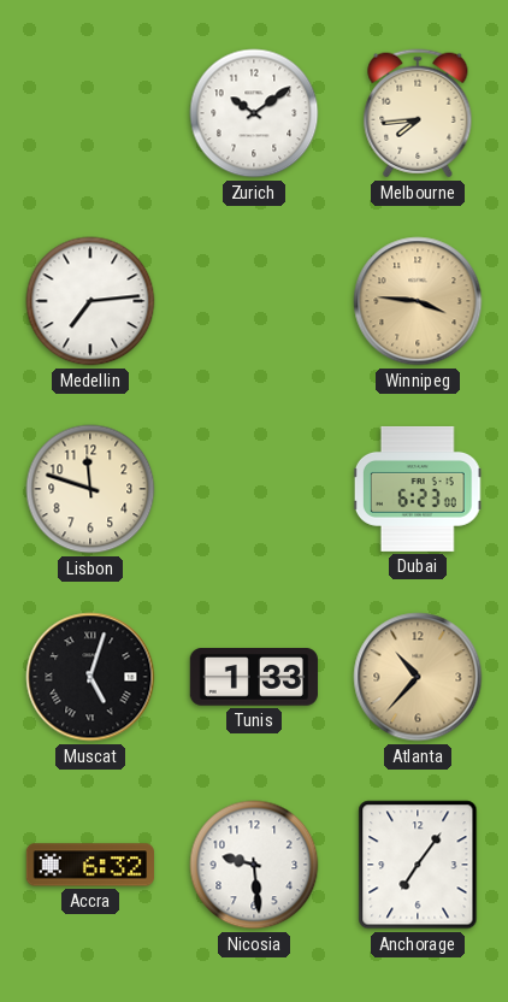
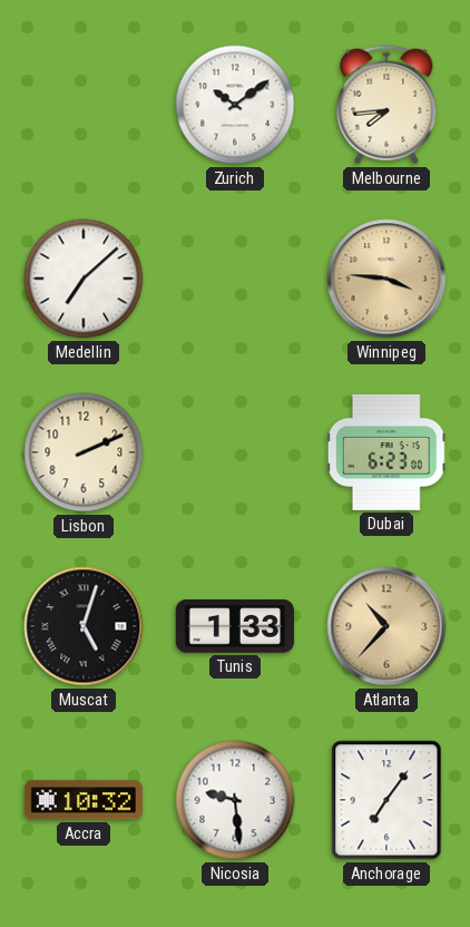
Medellin: 7:14 -> 7:08
Lisbon: 11:48 -> 2:11
Accra: 6:32 -> 10:32
